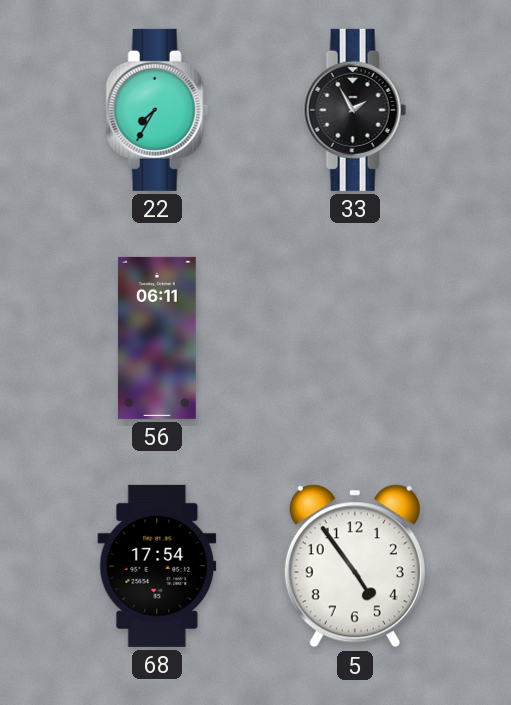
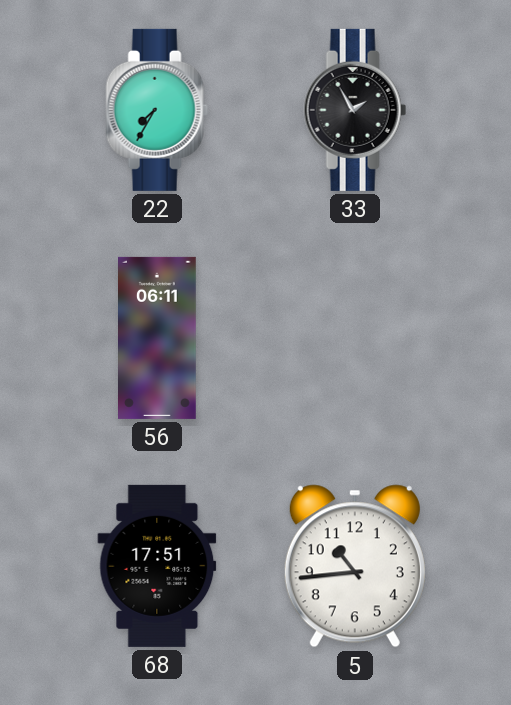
68: 17:54 -> 17:51
5: 4:54 -> 10:44
